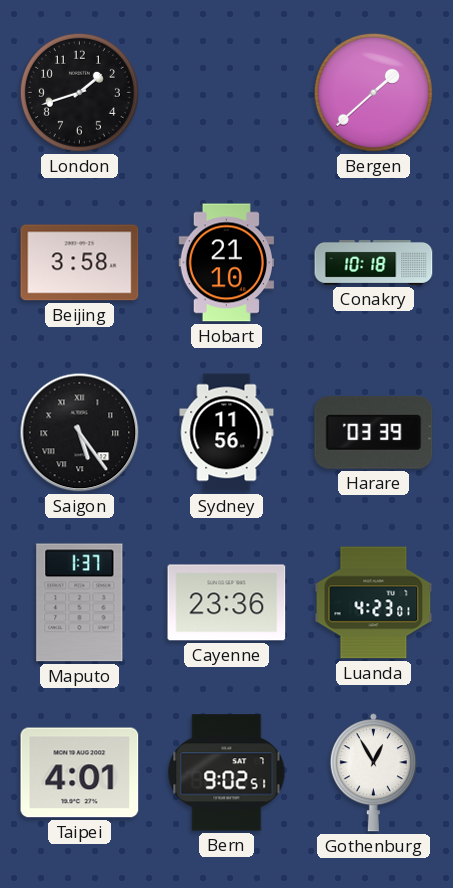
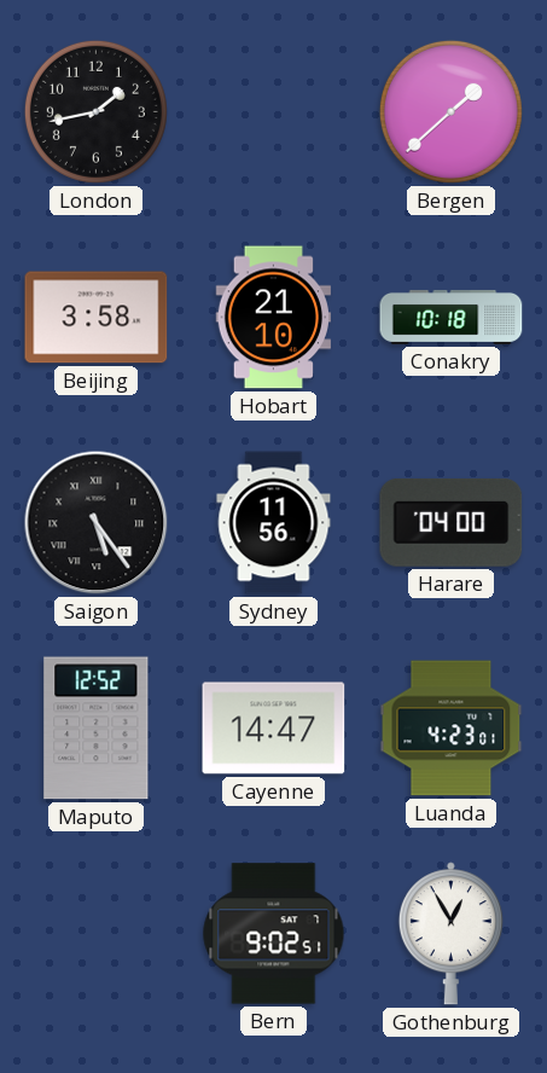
London: 1:42 -> 1:43
Harare: 03:39 -> 04:00
Maputo: 1:37 -> 12:52
Cayenne: 23:36 -> 14:47
Taipei: 4:01 -> none
